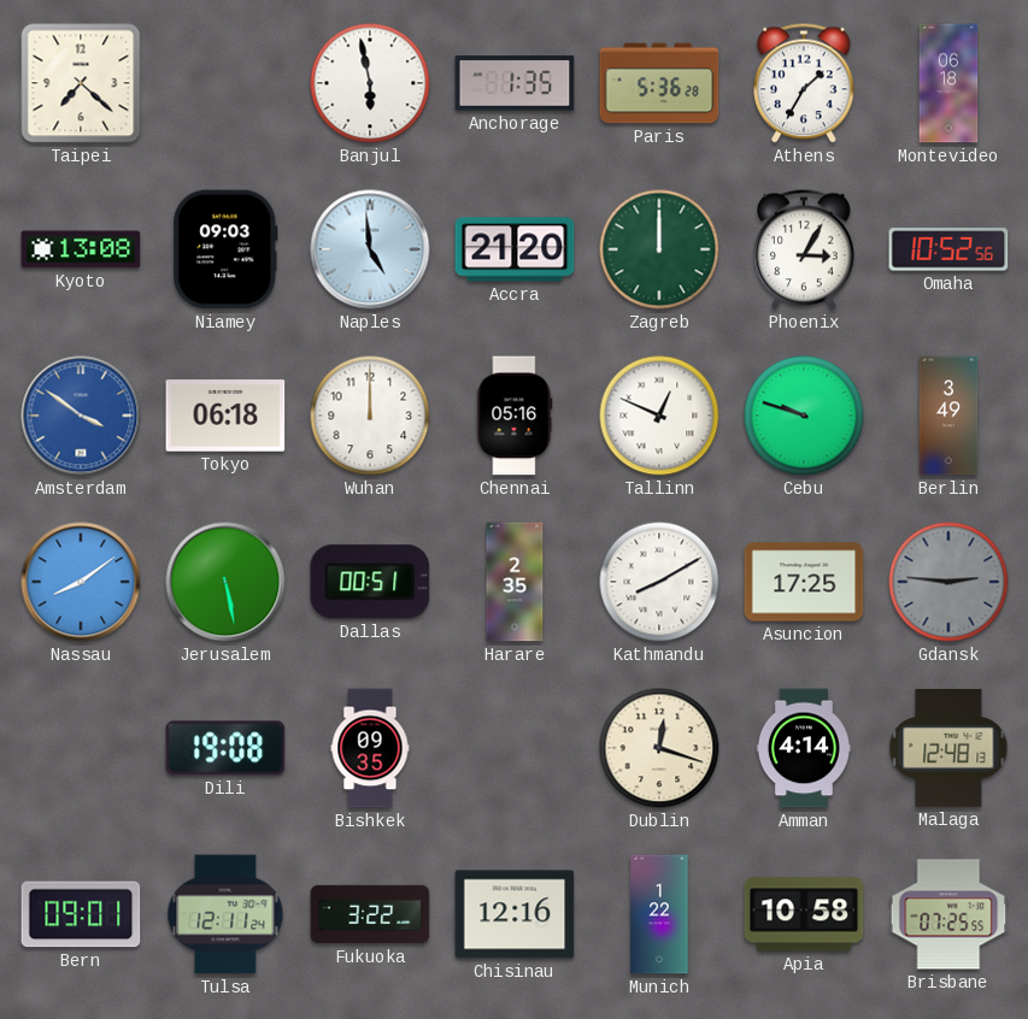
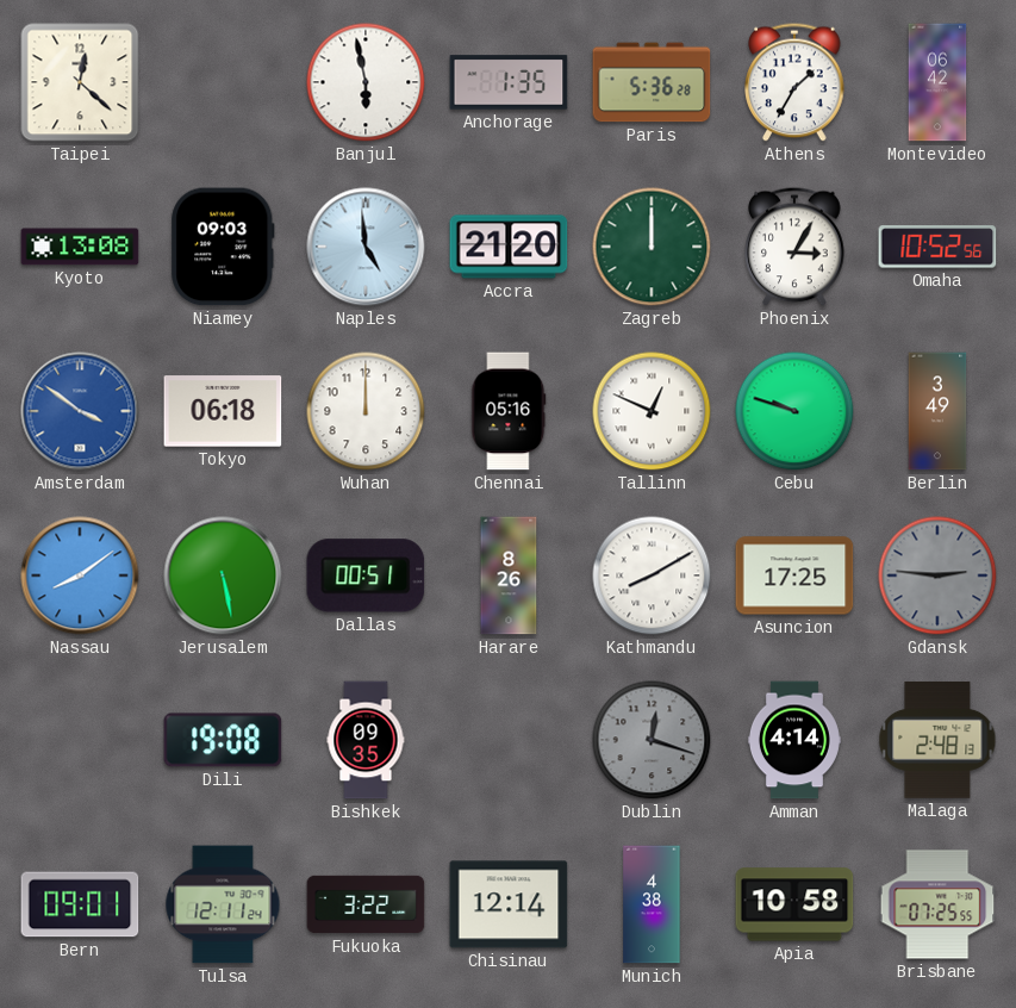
Taipei: 7:22 -> 12:22
Montevideo: 06:18 -> 06:42
Harare: 2:35 -> 8:26
Dublin dial: cream -> grey
Malaga: 12:48 -> 2:48
Chisinau: 12:16 -> 12:14
Munich: 1:22 -> 4:38
